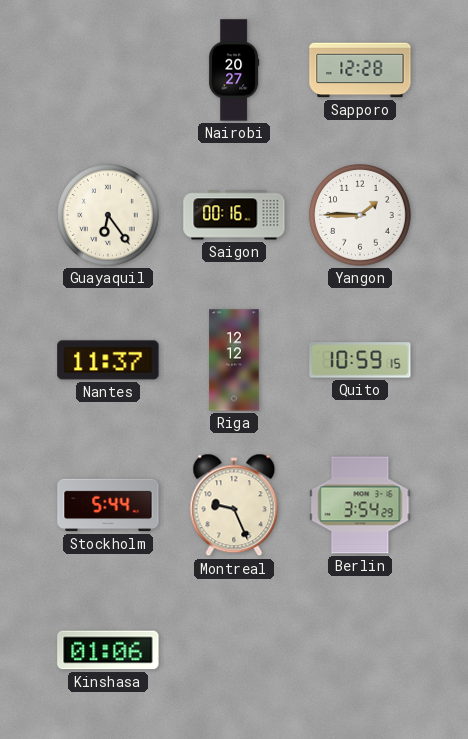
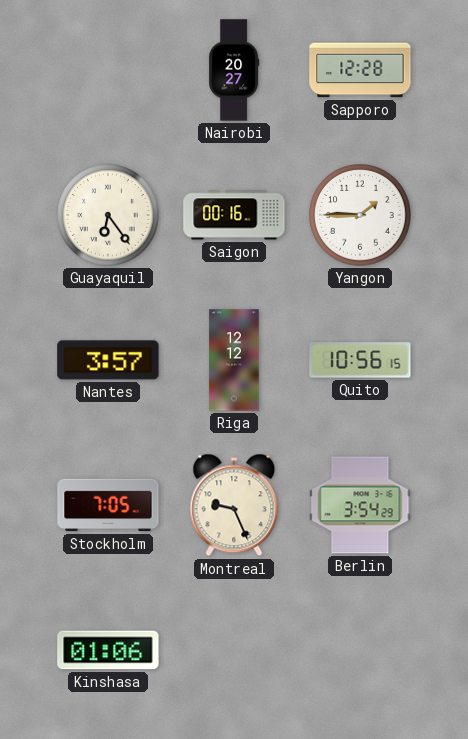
Nantes: 11:37 -> 3:57
Quito: 10:59 -> 10:56
Stockholm: 5:44 -> 7:05
